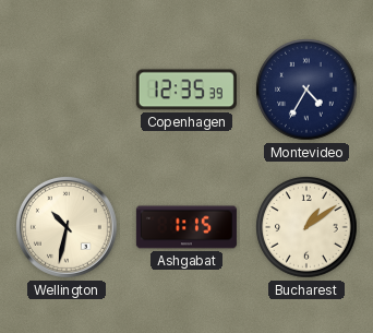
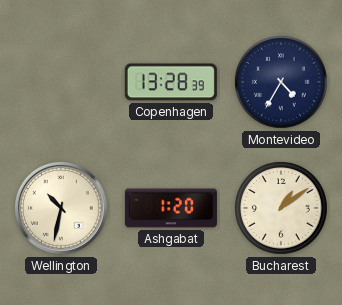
Copenhagen: 12:35 -> 13:28
Ashgabat: 1:15 -> 1:20
